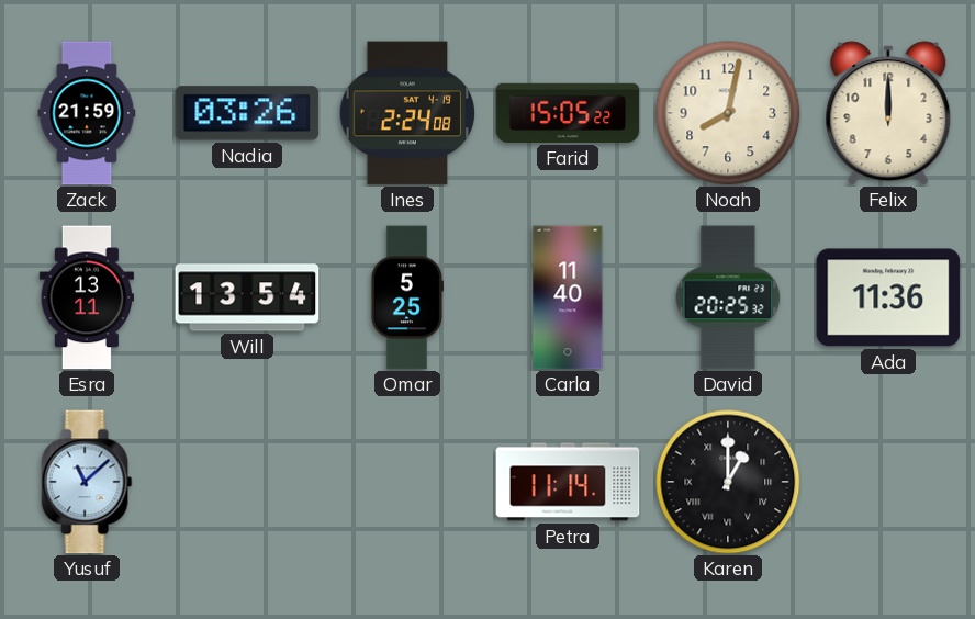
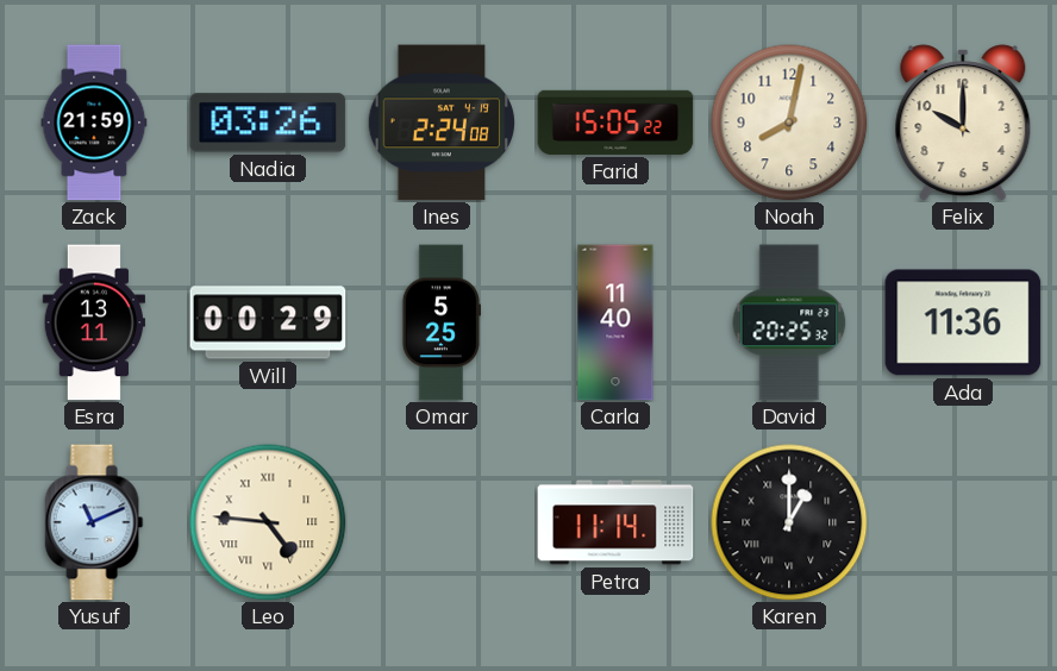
Felix: 12:00 -> 10:00
Will: 13:54 -> 00:29
Yusuf: 11:08 -> 11:11
Leo: none -> 4:46
